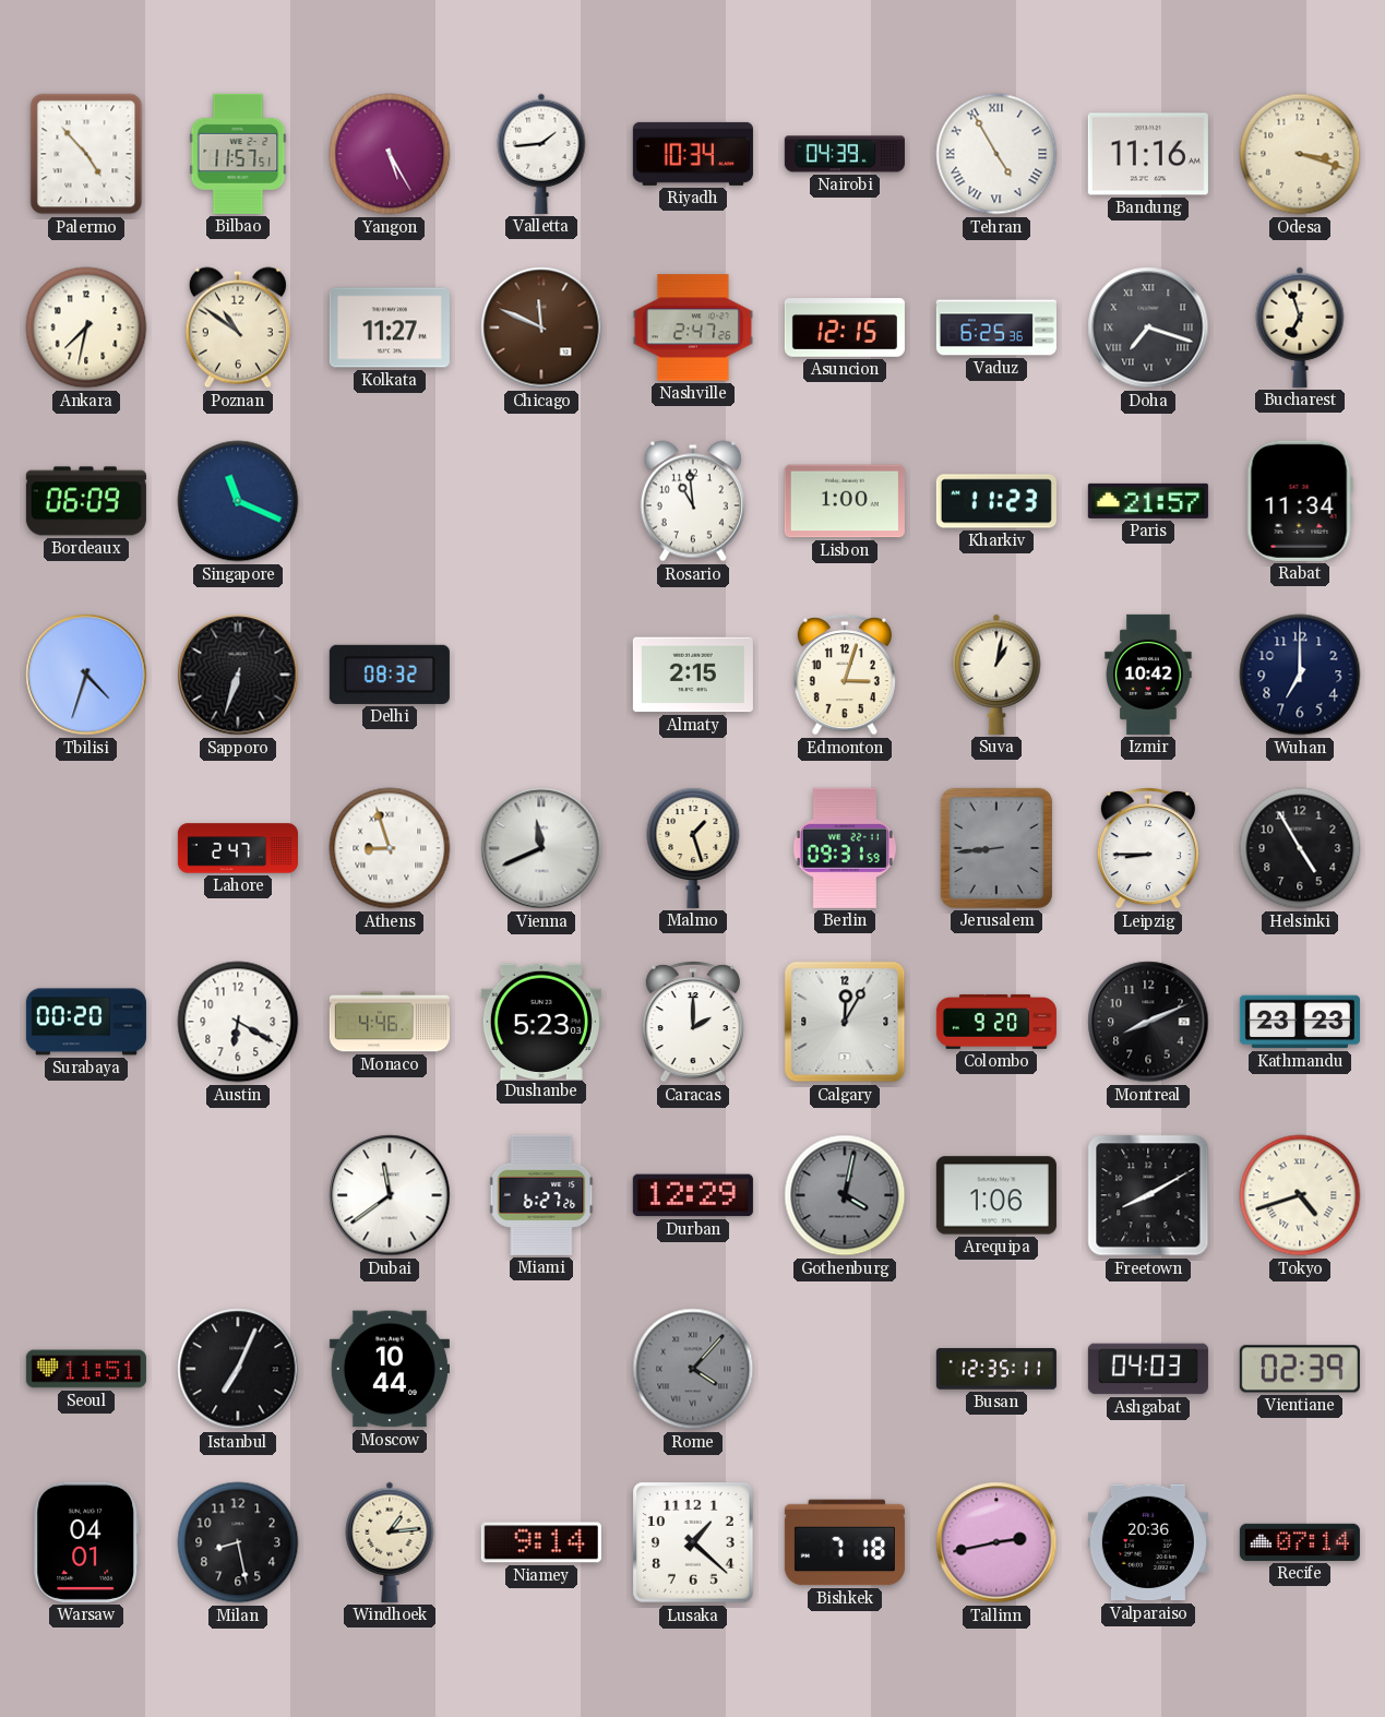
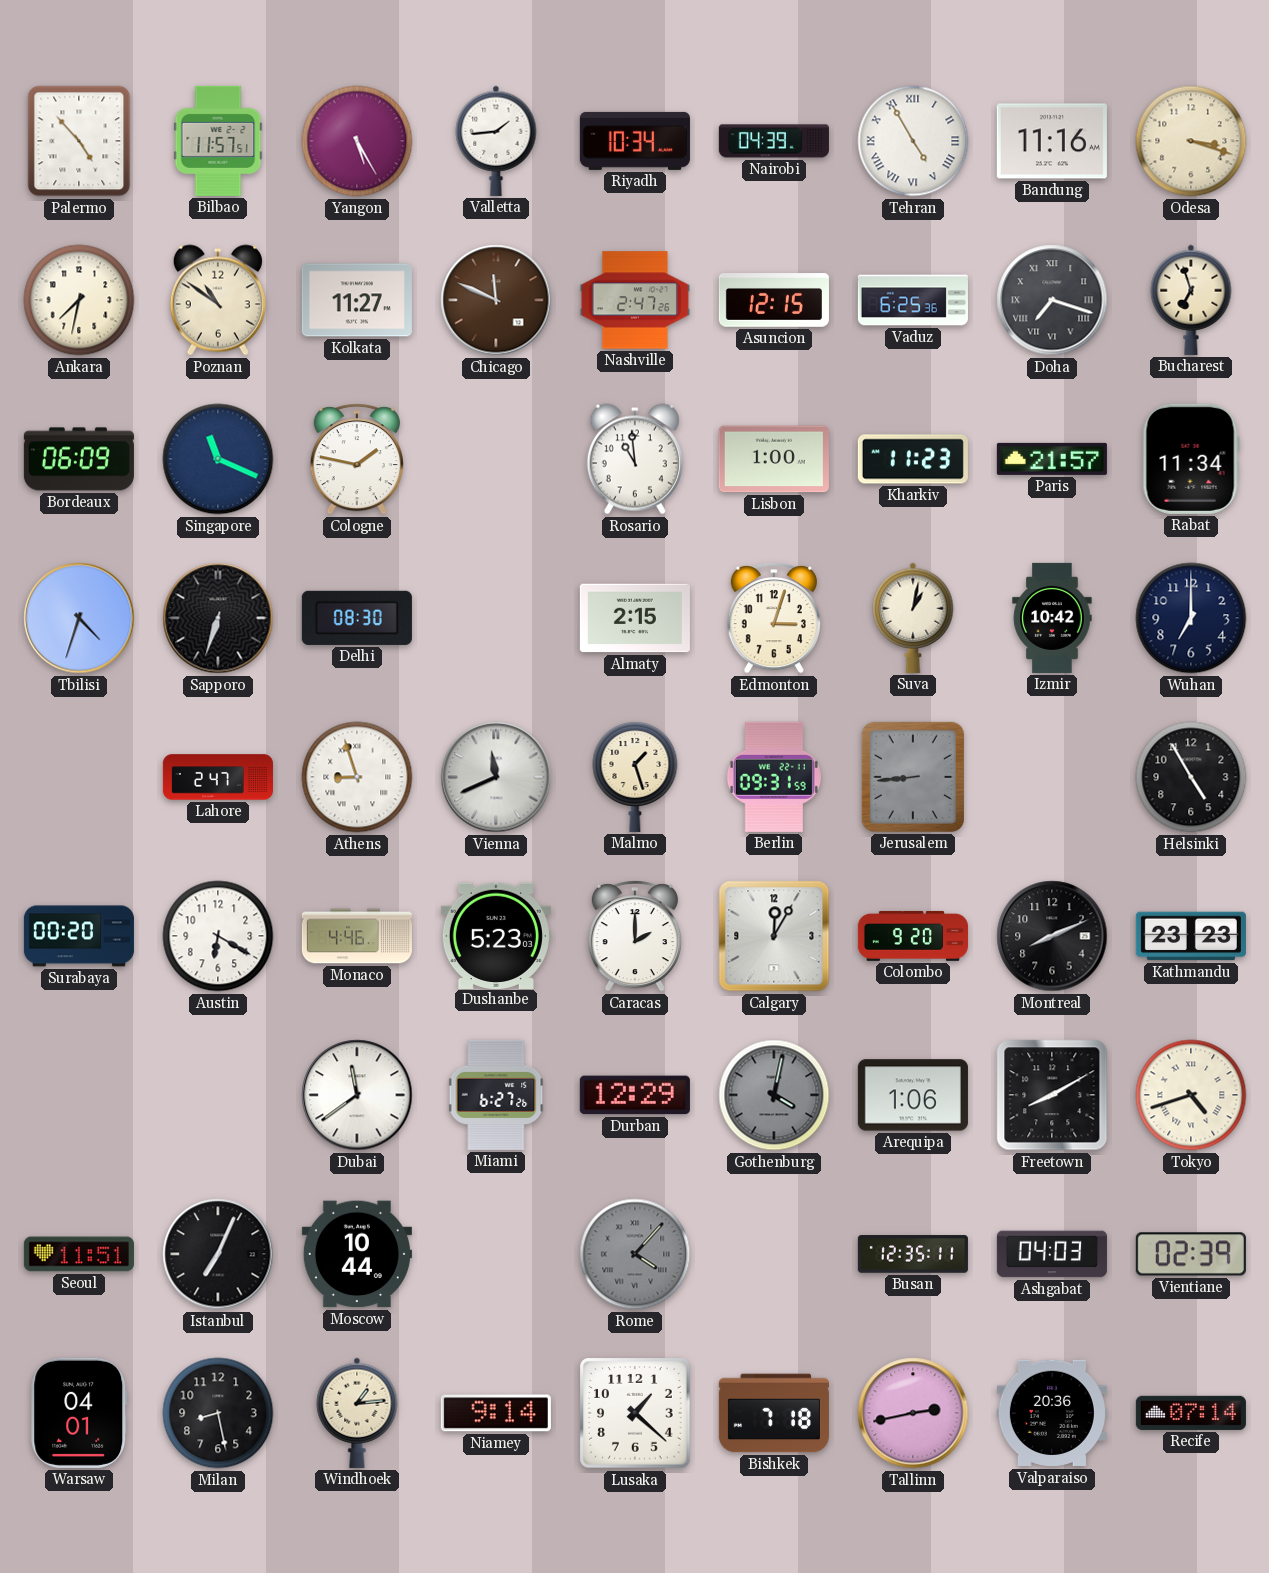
Cologne: none -> 1:47
Delhi: 08:32 -> 08:30
Leipzig: 8:45 -> none
